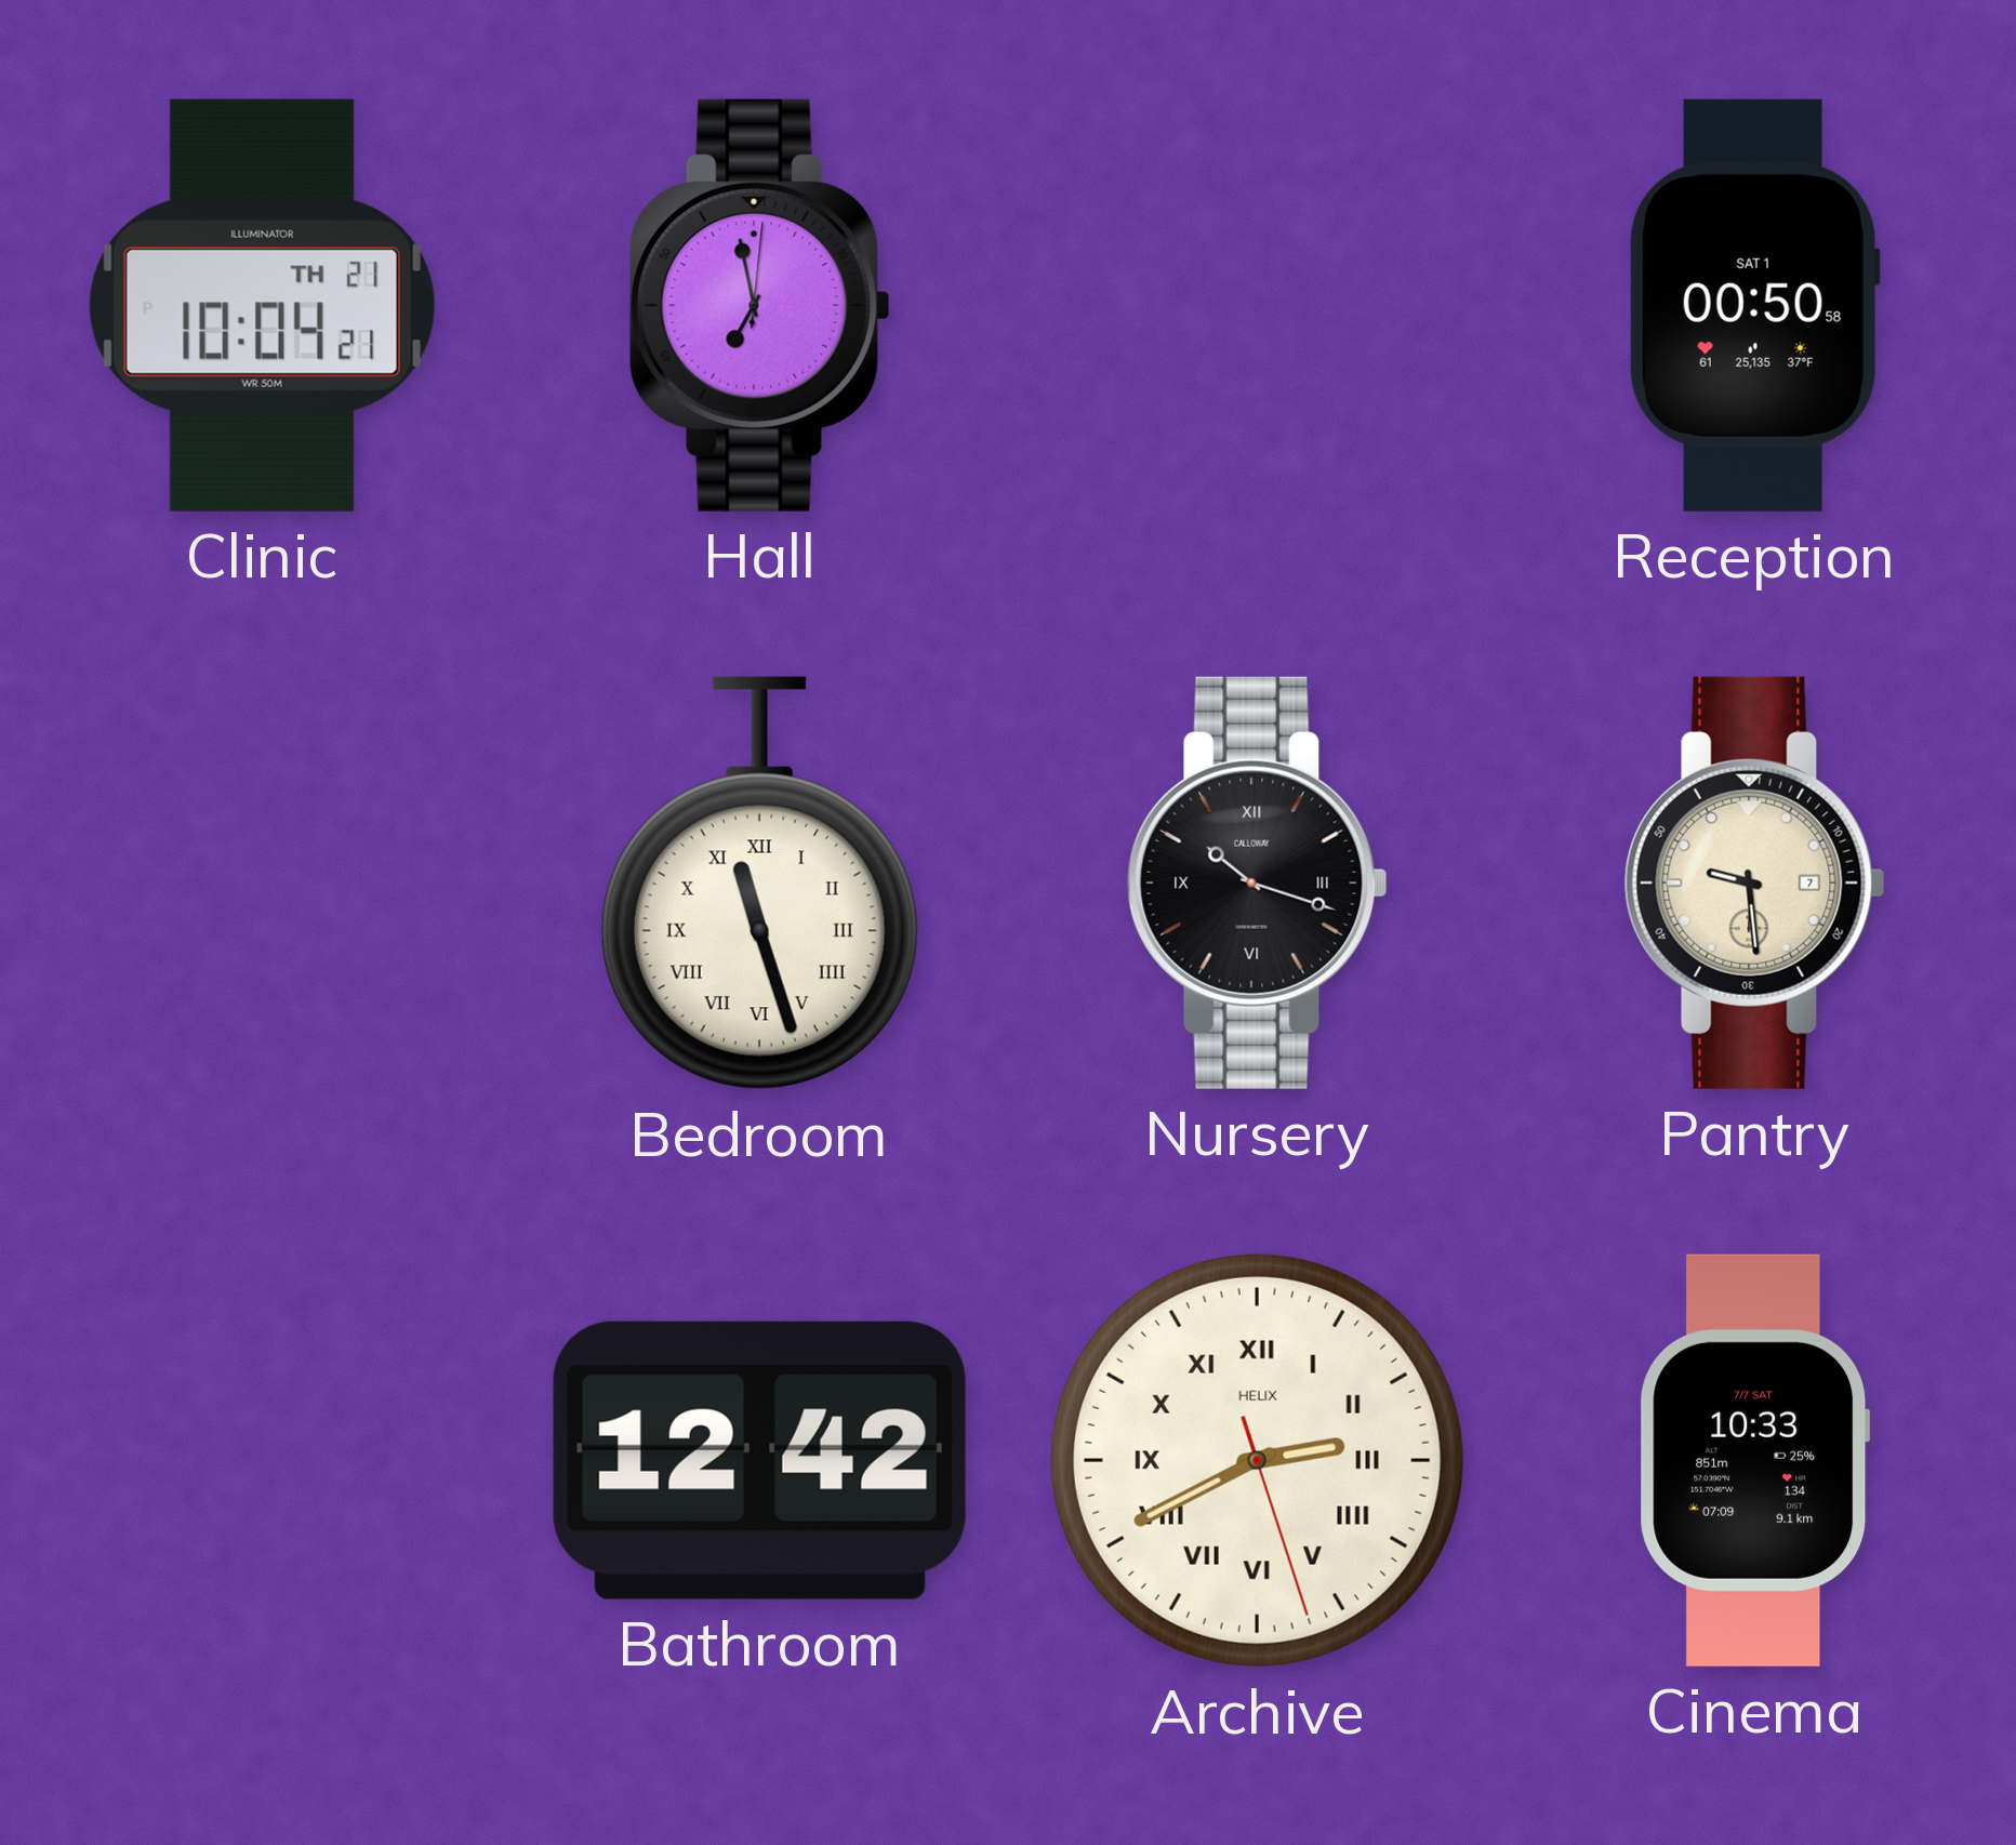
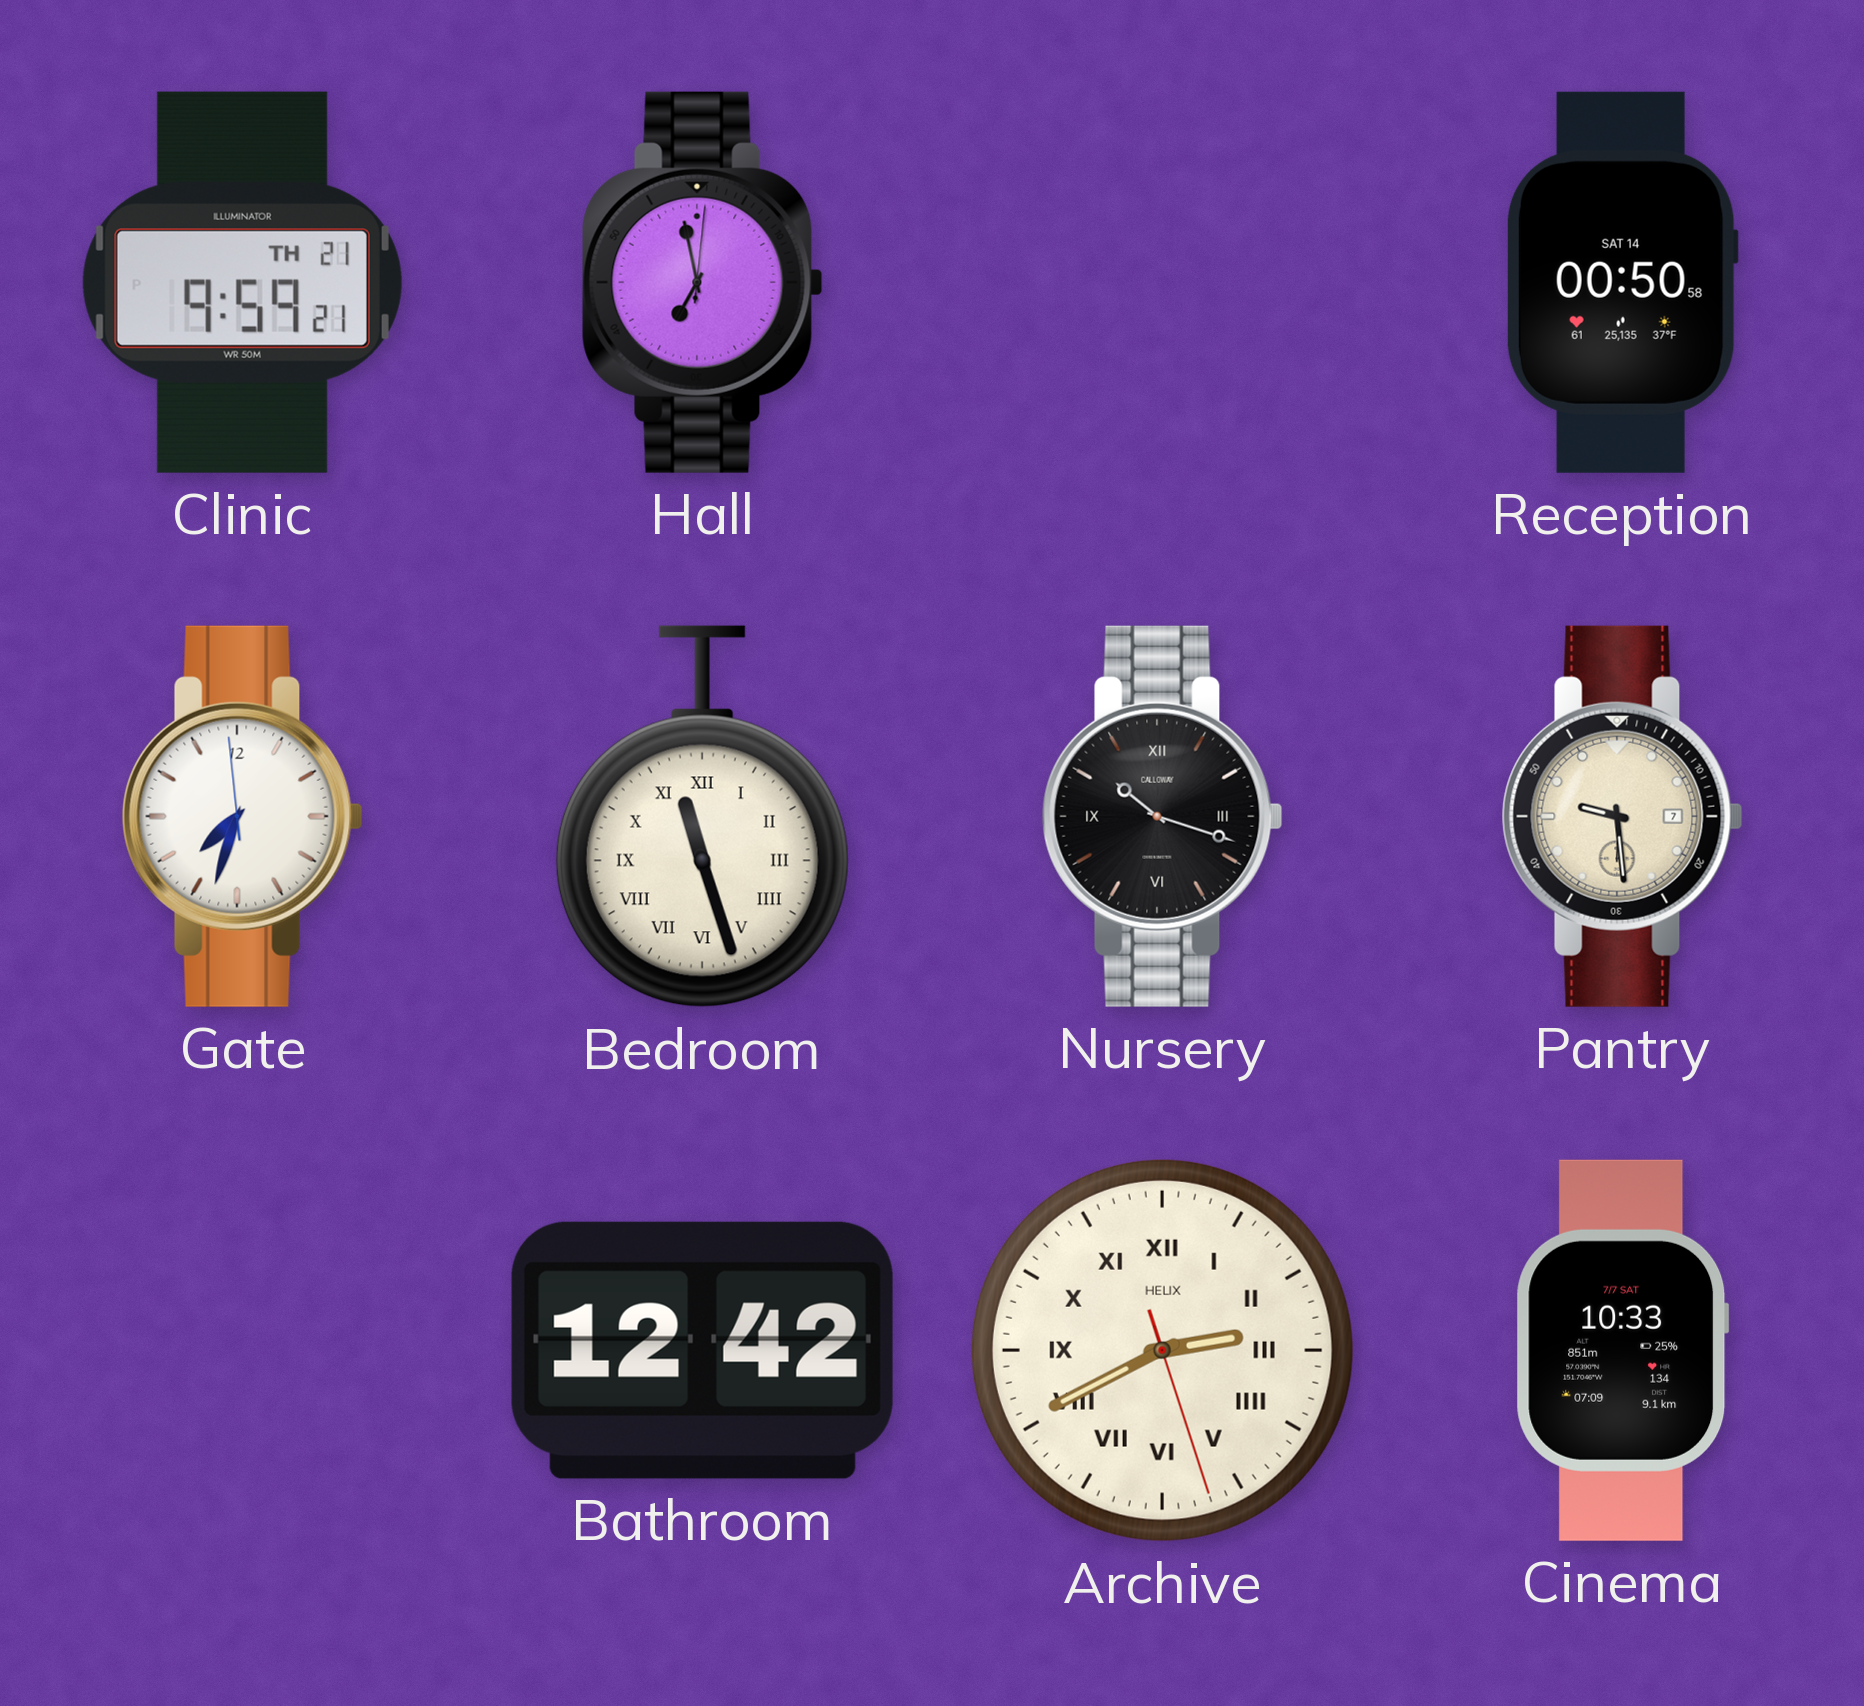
Clinic: 10:04 -> 9:59
Reception date: SAT 1 -> SAT 14
Gate: none -> 7:32
